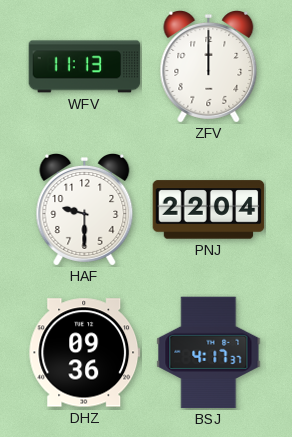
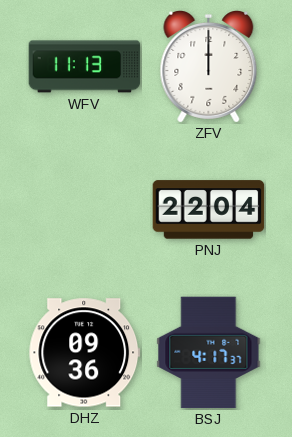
HAF: 9:30 -> none
